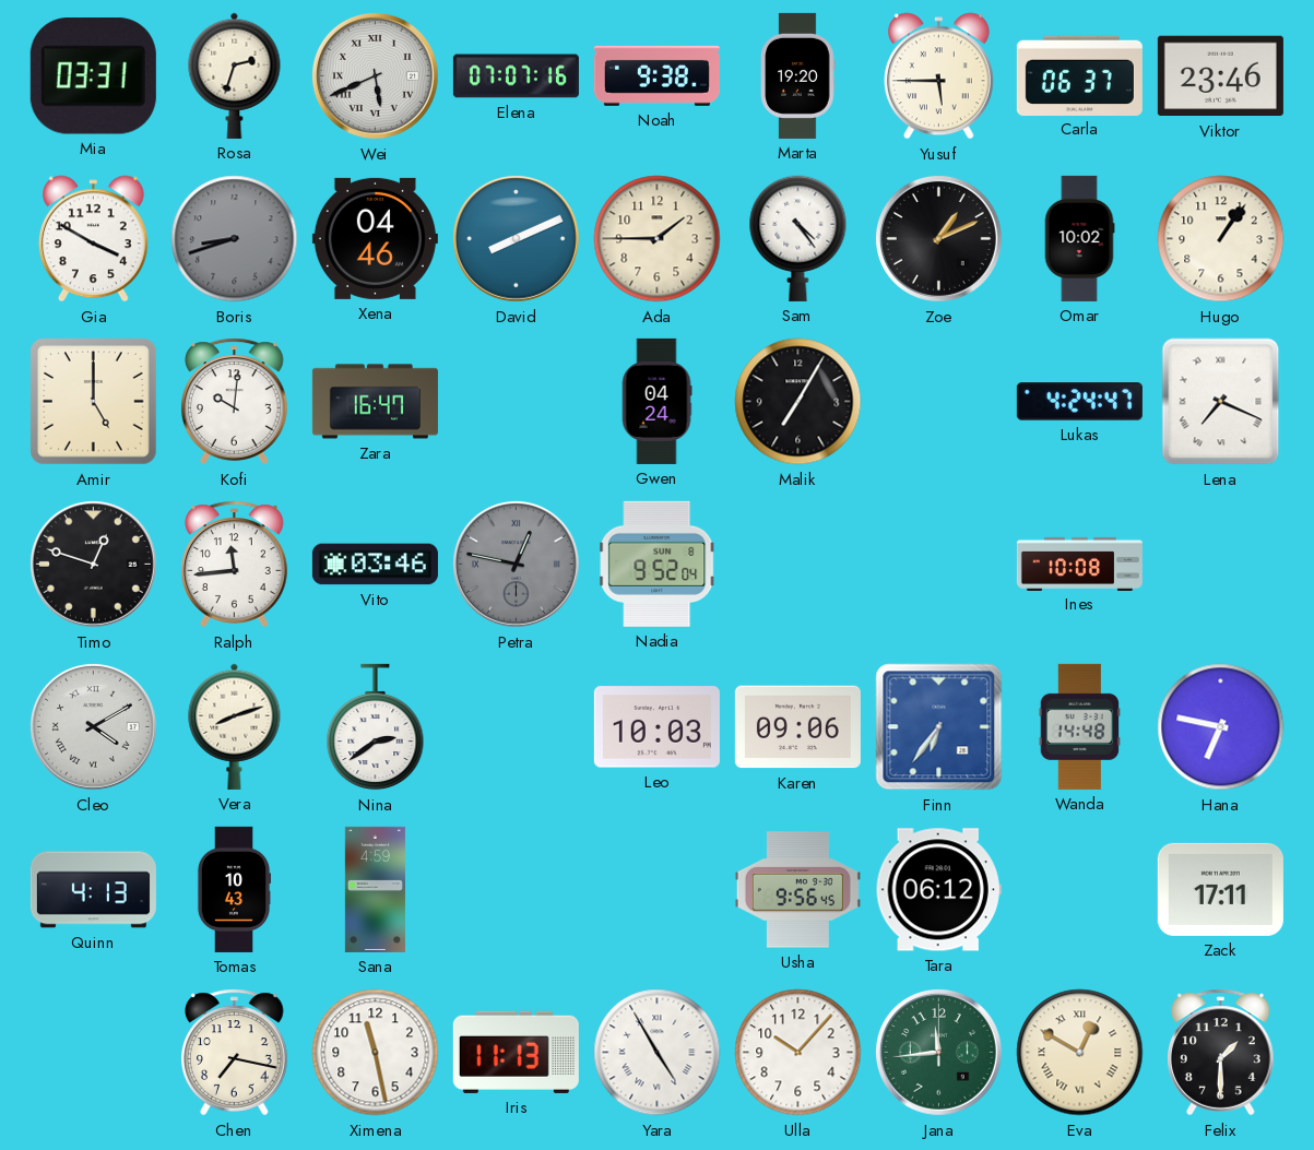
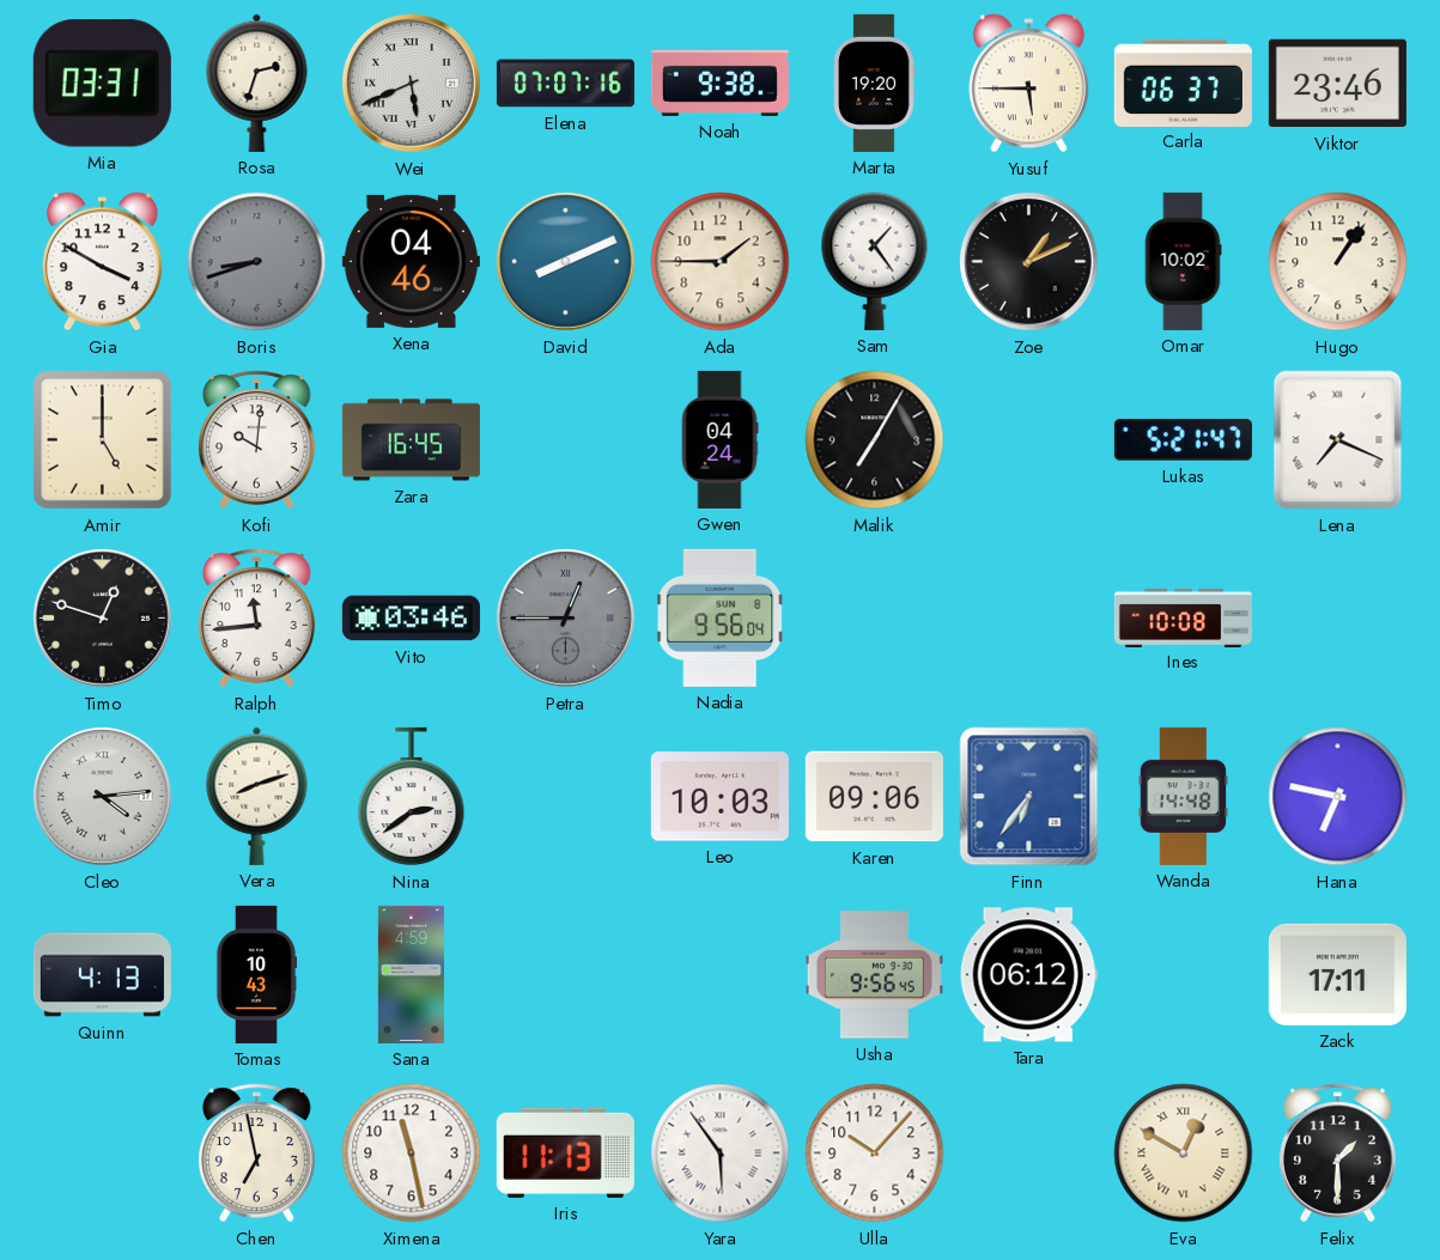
Sam: 4:24 -> 1:24
Zara: 16:47 -> 16:45
Lukas: 4:24 -> 5:21
Petra: 12:47 -> 12:45
Nadia: 9:52 -> 9:56
Cleo: 4:10 -> 4:14
Chen: 7:17 -> 6:58
Yara: 4:55 -> 5:54
Jana: 11:44 -> none
